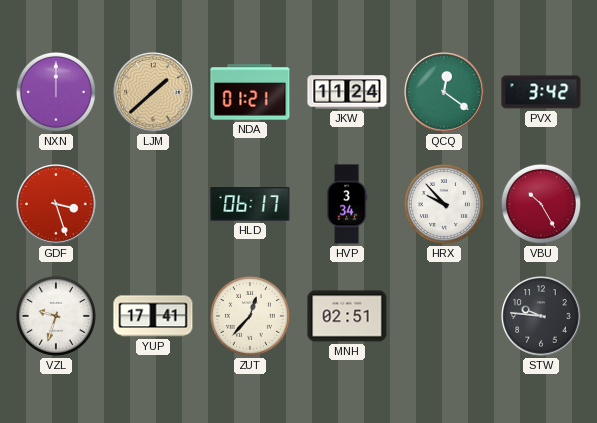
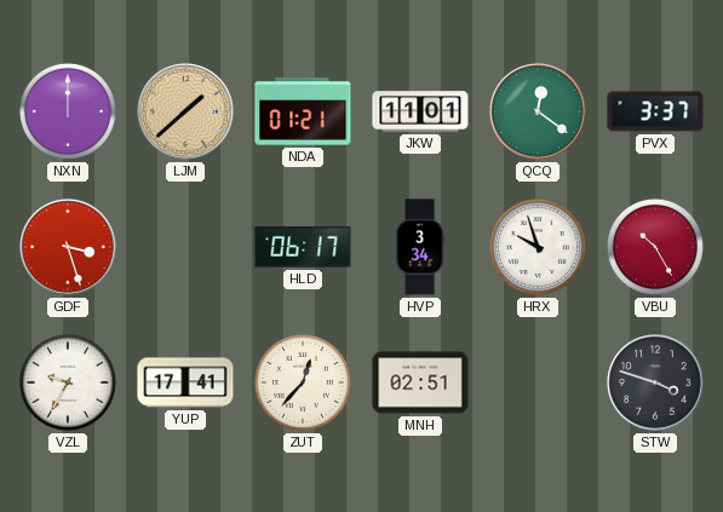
JKW: 11:24 -> 11:01
PVX: 3:42 -> 3:37
HRX: 9:53 -> 9:57
VZL: 9:33 -> 9:35
STW: 9:46 -> 3:48
